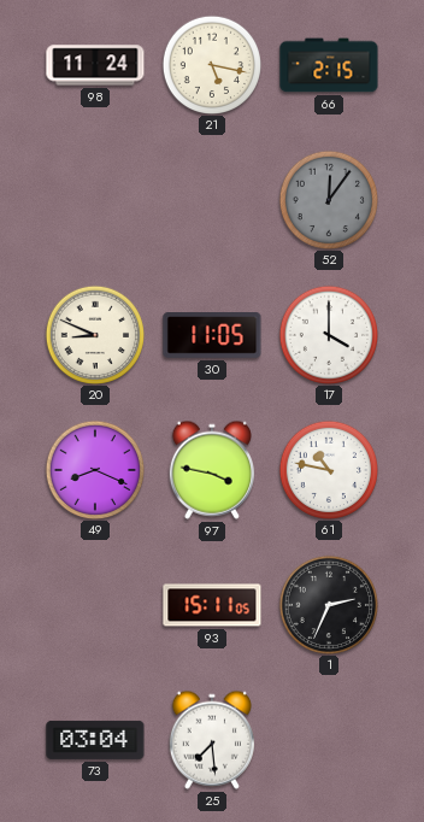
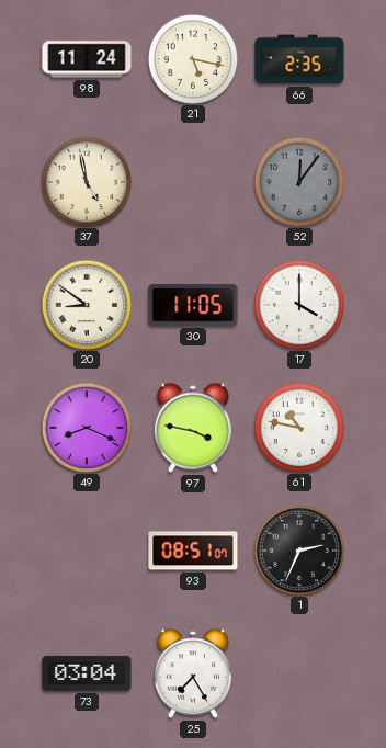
66: 2:15 -> 2:35
37: none -> 4:58
20: 8:49 -> 8:51
93: 15:11 -> 08:51
25: 7:29 -> 7:25
